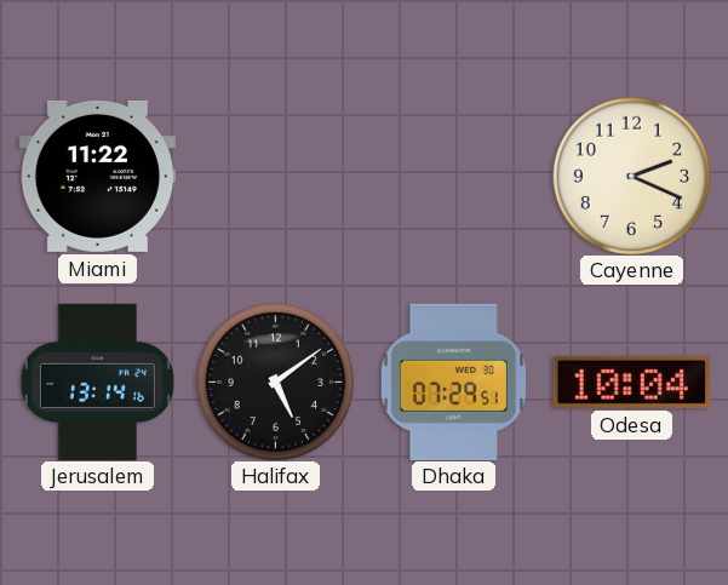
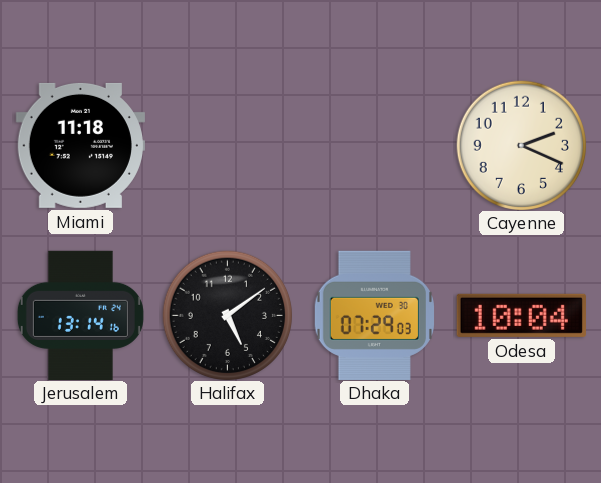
Miami: 11:22 -> 11:18
Dhaka: 07:29:51 -> 07:29:03
